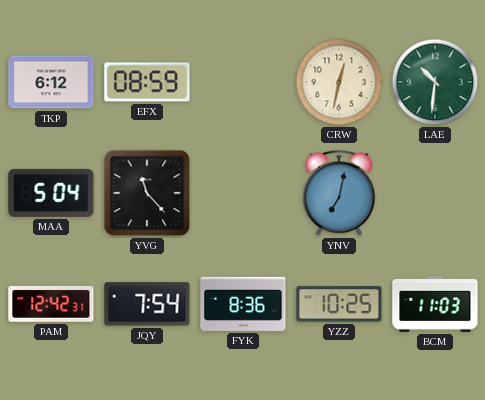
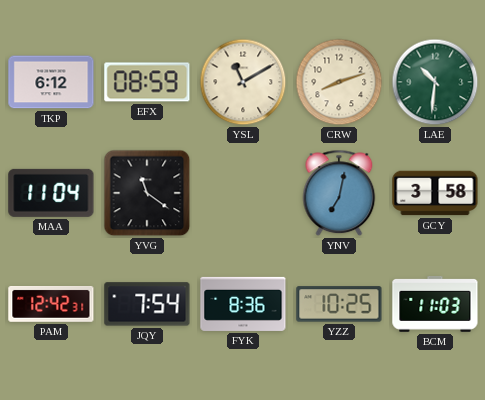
YSL: none -> 11:10
CRW: 12:32 -> 8:12
MAA: 5:04 -> 11:04
YVG: 11:23 -> 11:21
GCY: none -> 3:58
